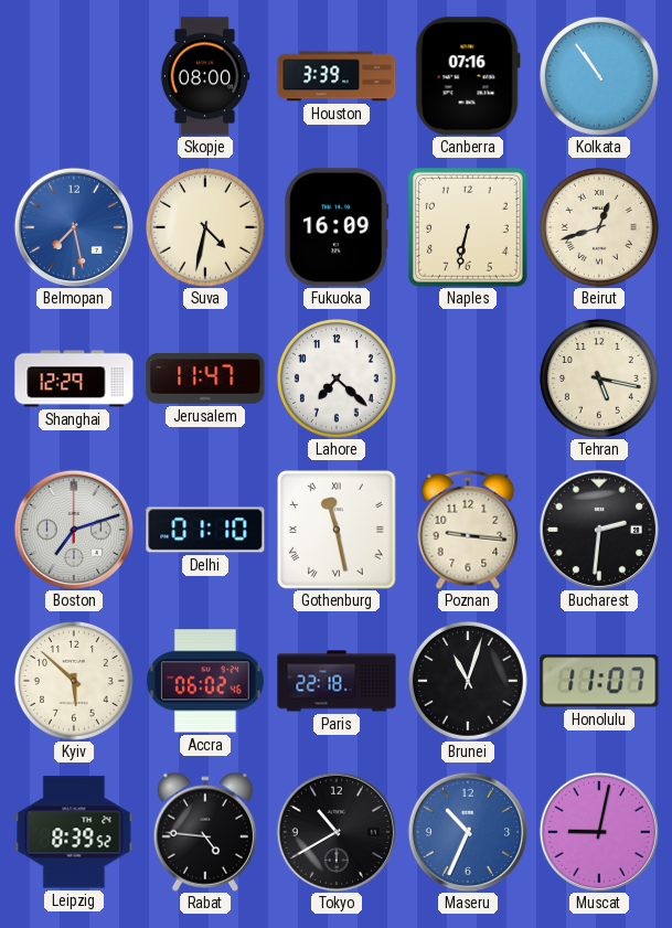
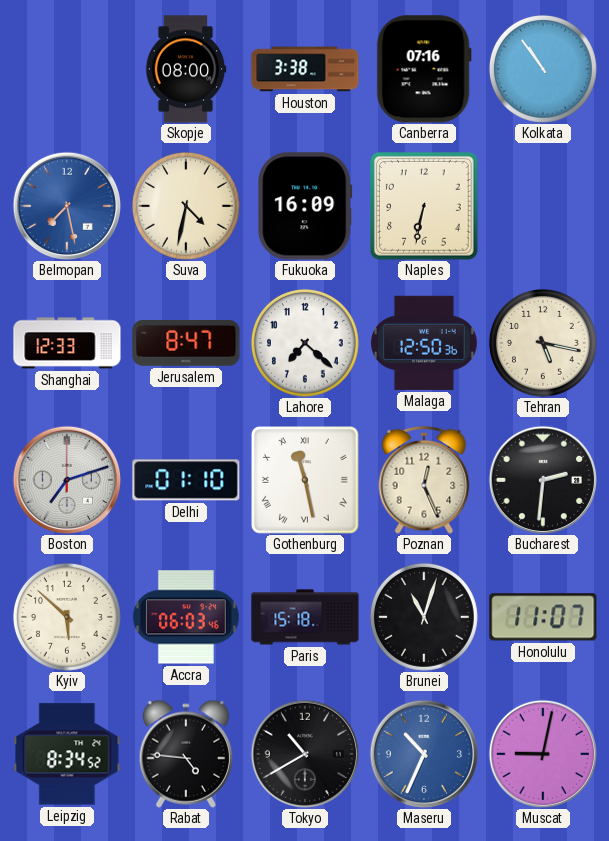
Houston: 3:39 -> 3:38
Beirut: 12:42 -> none
Shanghai: 12:29 -> 12:33
Jerusalem: 11:47 -> 8:47
Malaga: none -> 12:50
Poznan: 9:16 -> 12:26
Accra: 06:02 -> 06:03
Paris: 22:18 -> 15:18
Leipzig: 8:39 -> 8:34
